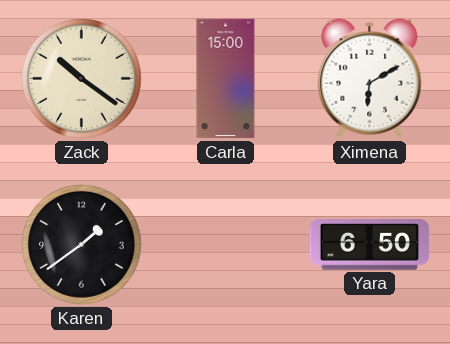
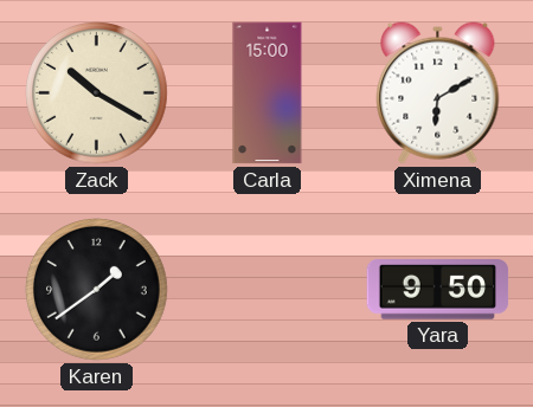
Zack: 10:21 -> 10:20
Yara: 6:50 -> 9:50
